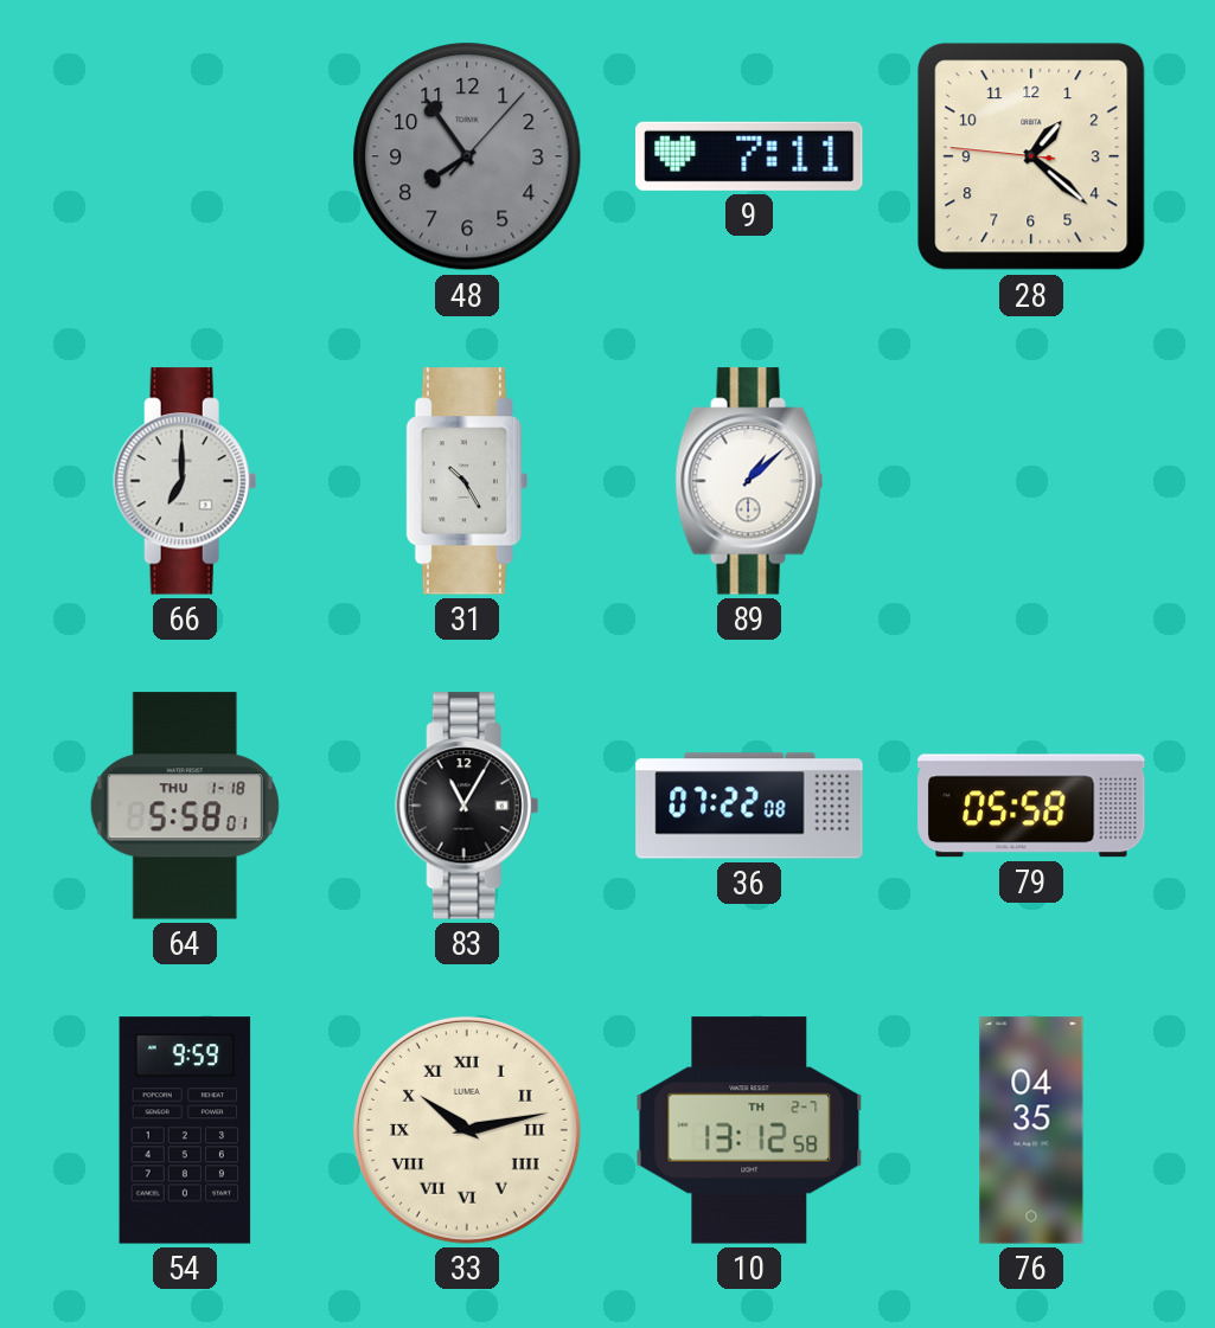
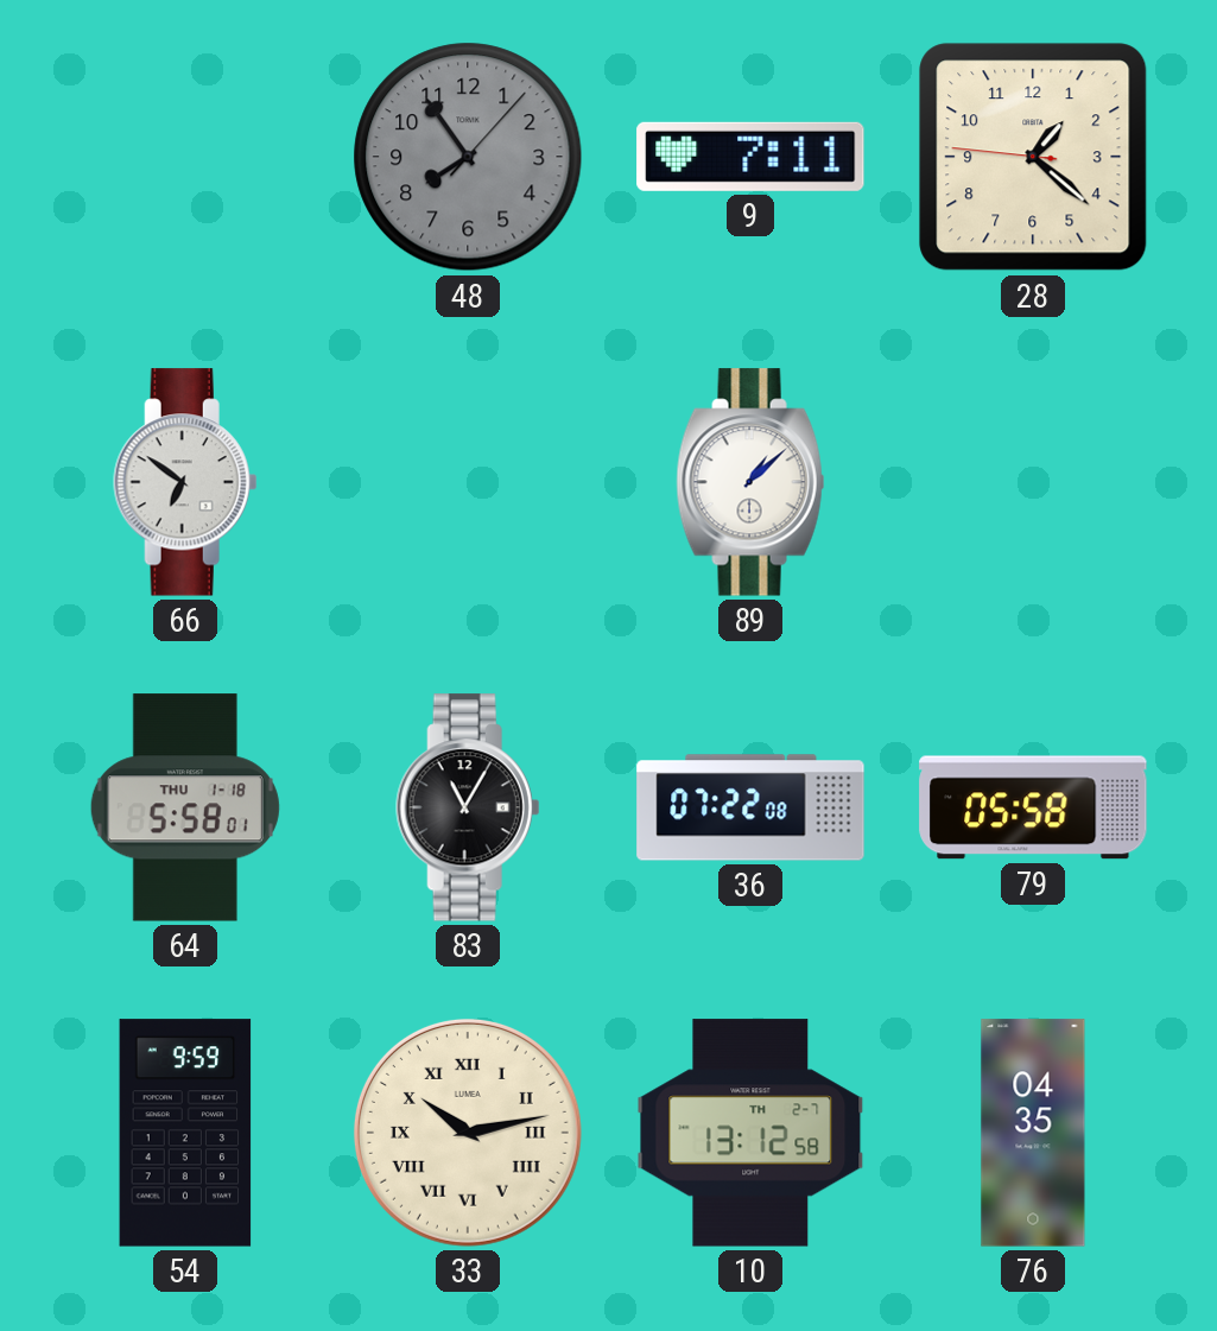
66: 7:00 -> 6:51
31: 10:25 -> none
